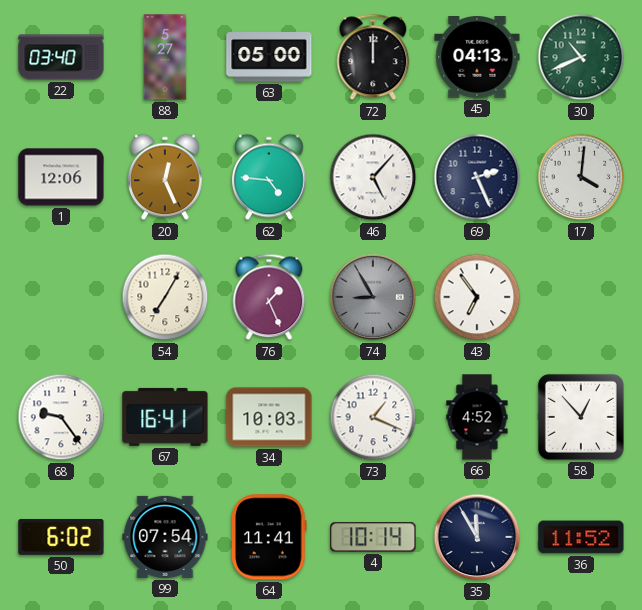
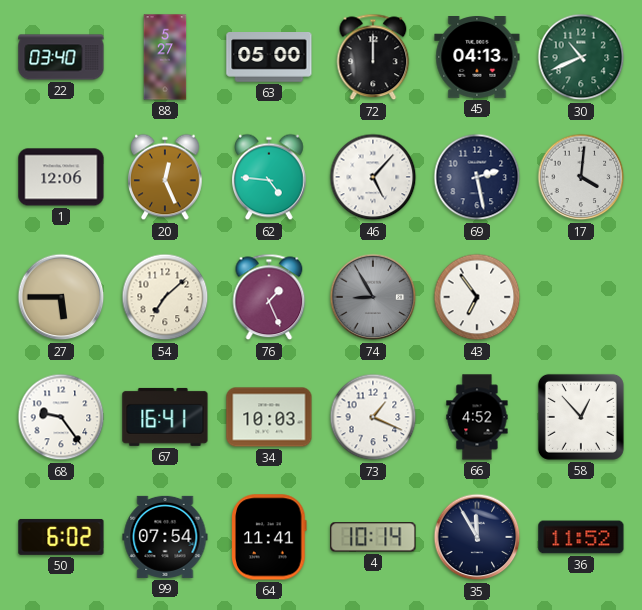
69: 2:26 -> 2:28
27: none -> 5:45
54: 7:05 -> 7:08
